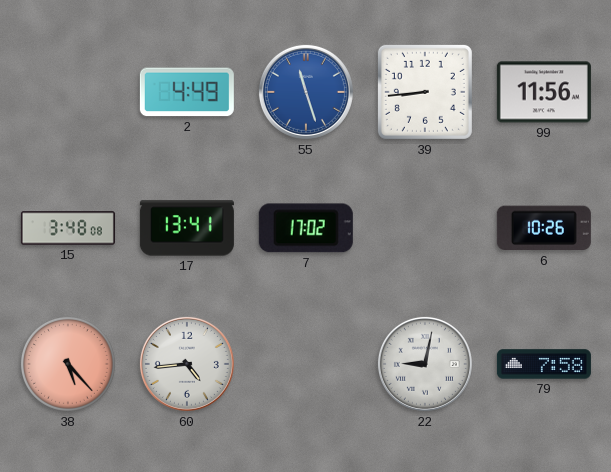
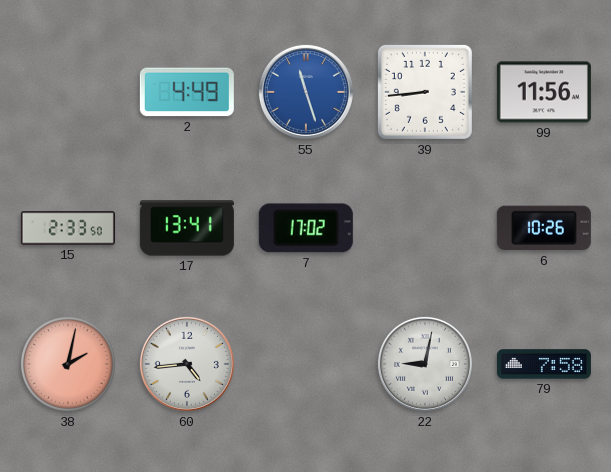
15: 3:48 -> 2:33
38: 5:23 -> 2:02
